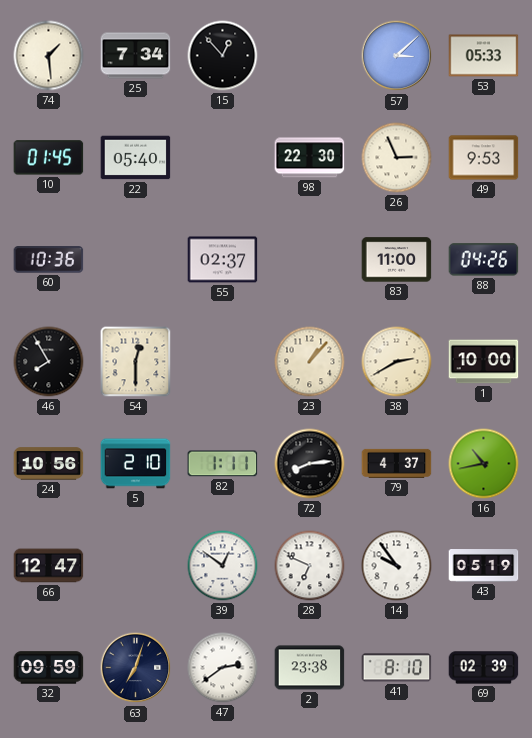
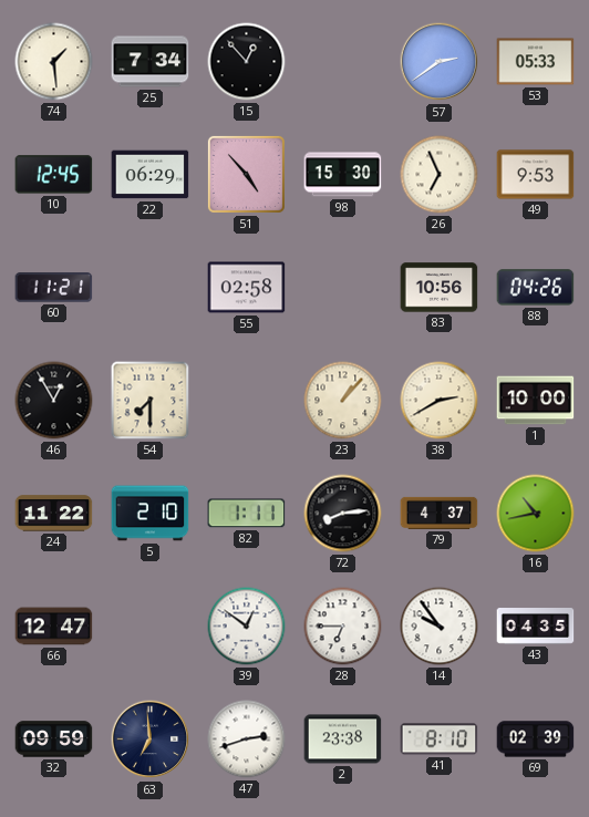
57: 3:08 -> 2:39
10: 01:45 -> 12:45
22: 05:40 -> 06:29
51: none -> 4:53
98: 22:30 -> 15:30
26: 2:56 -> 6:56
60: 10:36 -> 11:21
55: 02:37 -> 02:58
83: 11:00 -> 10:56
46: 7:55 -> 12:55
54: 12:30 -> 7:30
24: 10:56 -> 11:22
28: 6:49 -> 6:45
43: 05:19 -> 04:35
63: 7:03 -> 6:59
47: 2:39 -> 2:42
